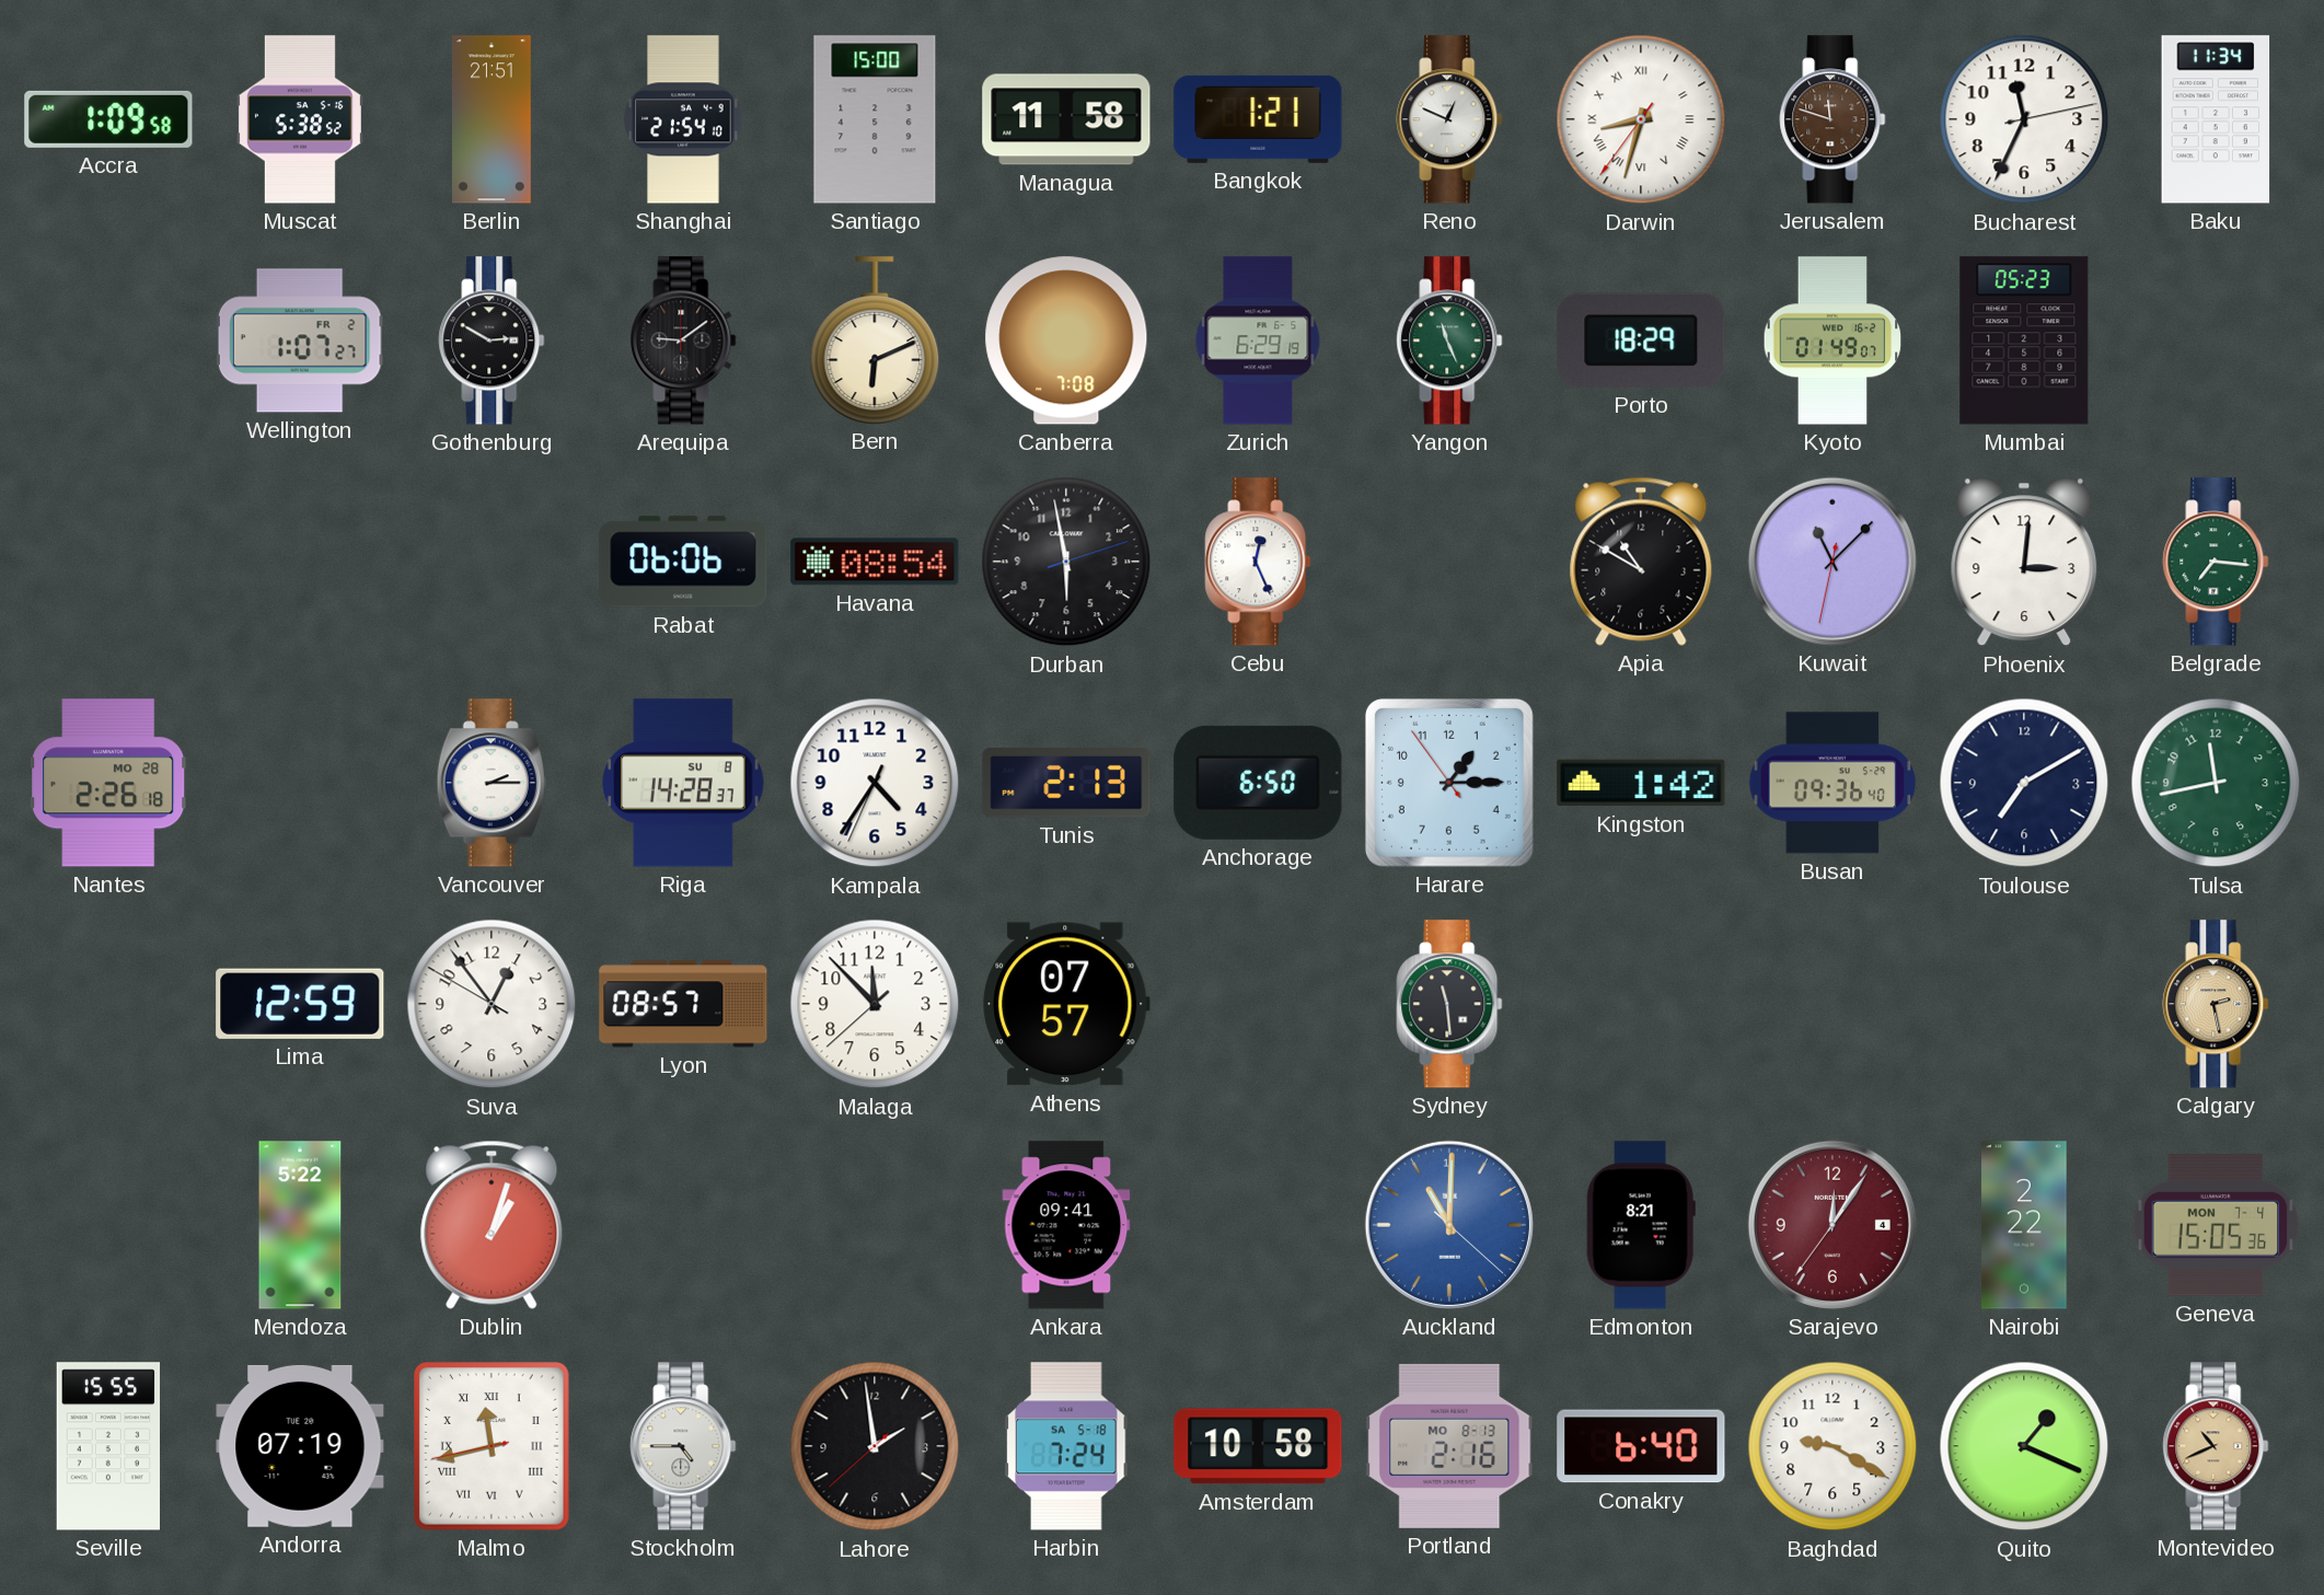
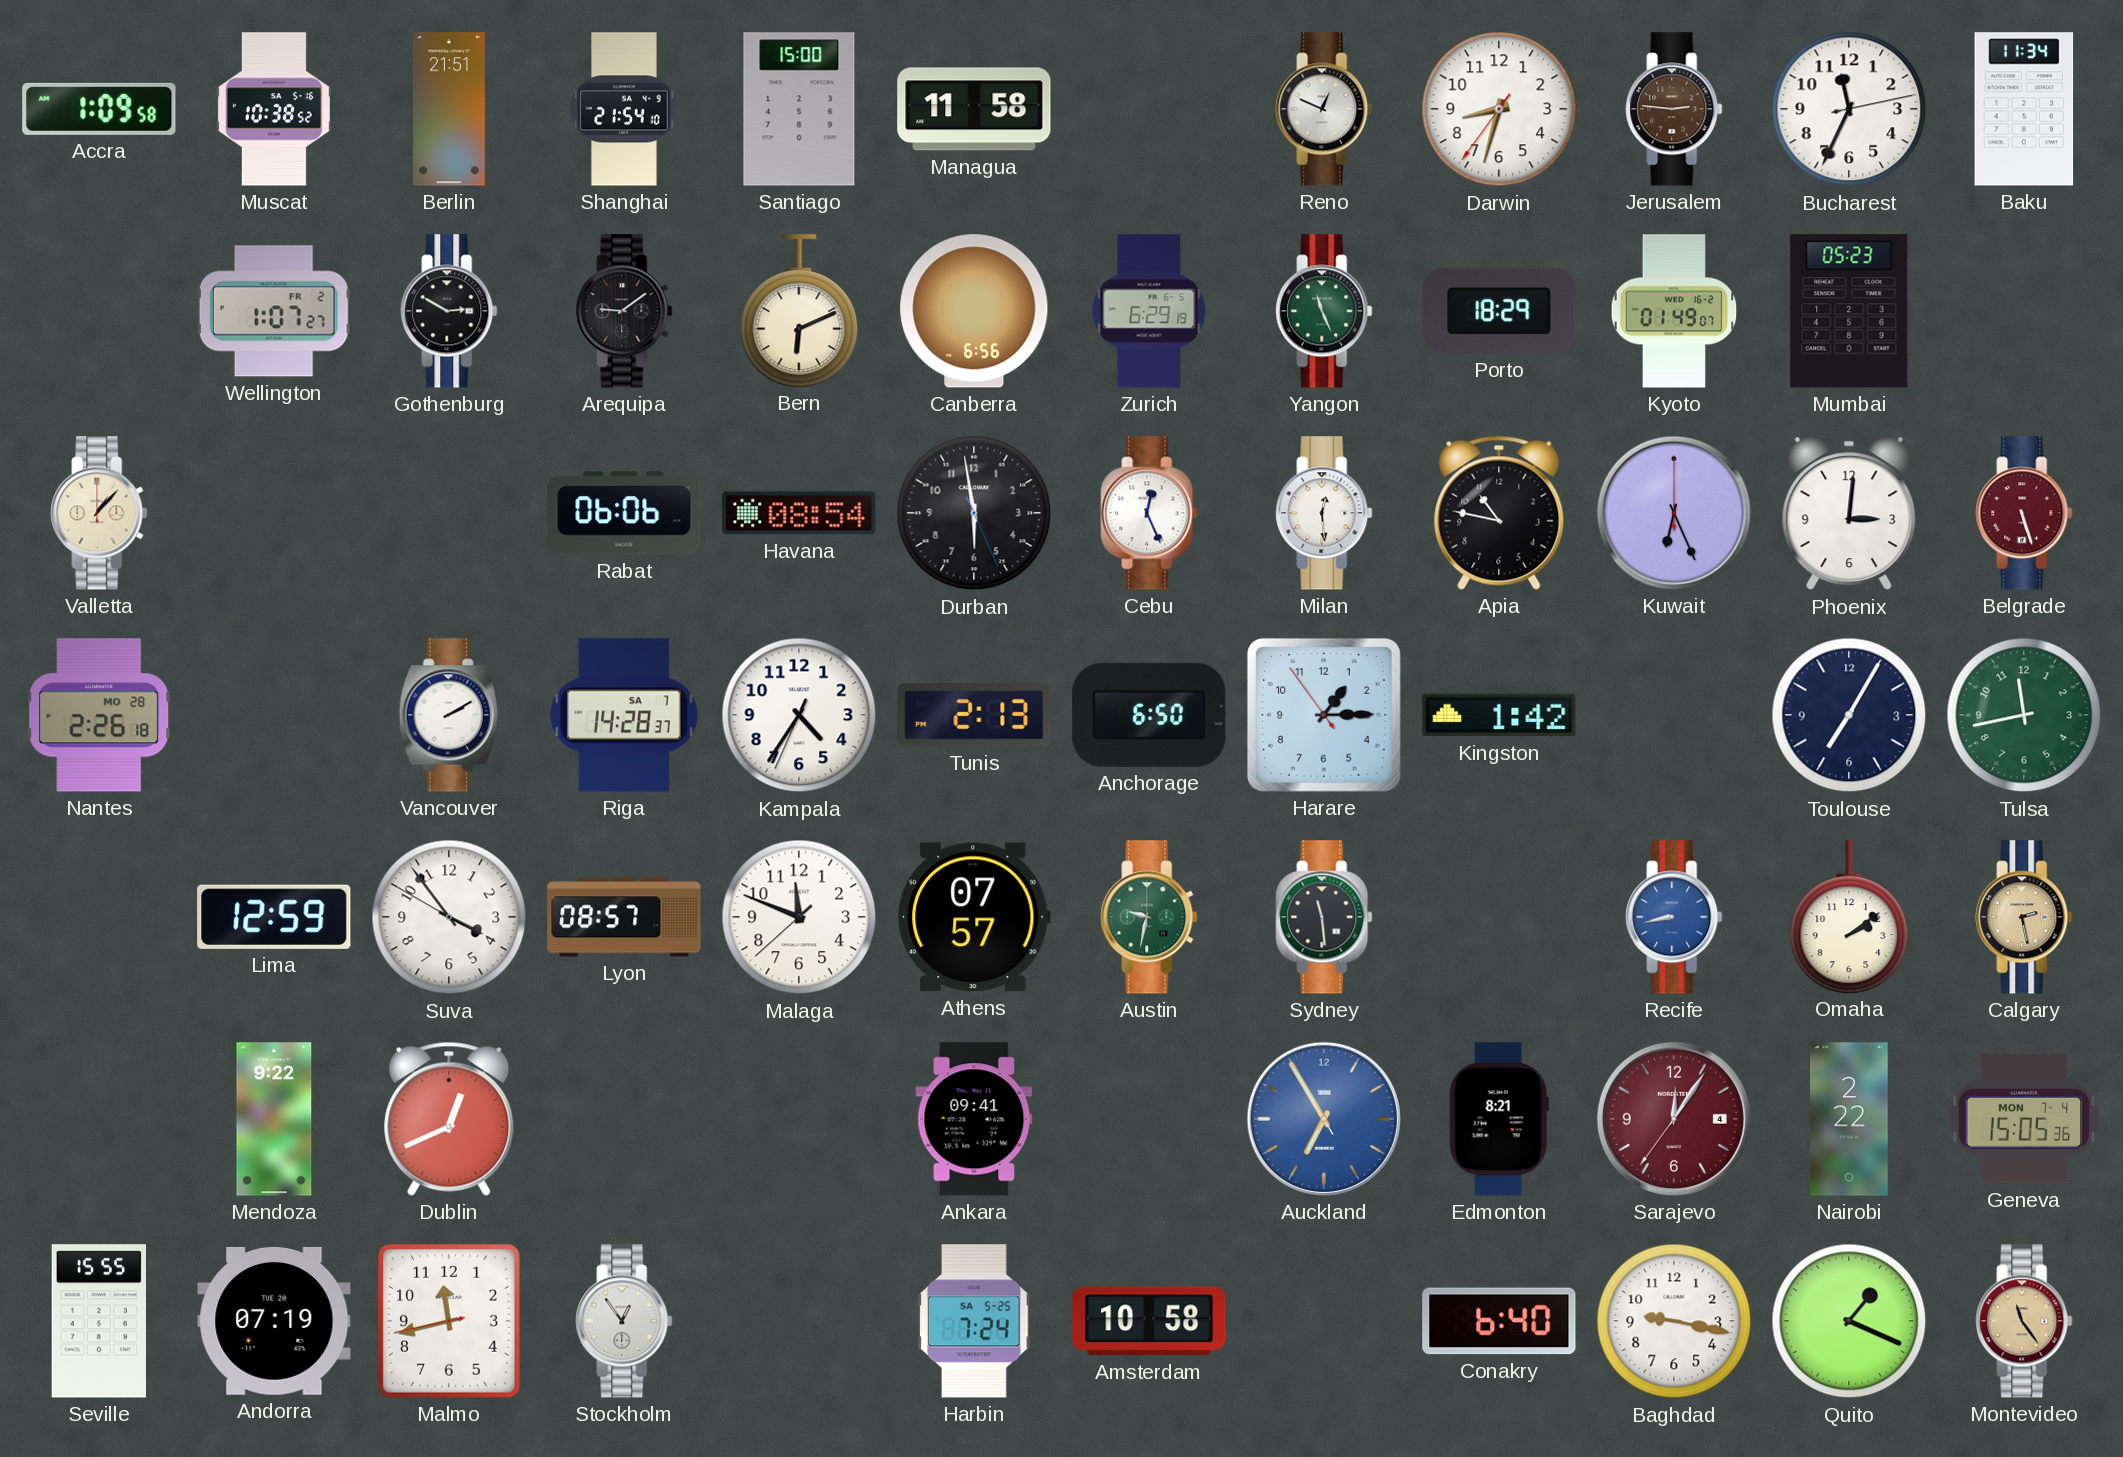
Muscat: 5:38 -> 10:38
Bangkok: 1:21 -> none
Darwin numerals: Roman -> Arabic
Jerusalem: 11:48 -> 2:46
Canberra: 7:08 -> 6:56
Valletta: none -> 1:07
Durban: 5:58:12 -> 5:58:26
Milan: none -> 12:29
Apia: 10:50 -> 10:47
Kuwait: 11:07 -> 6:26
Belgrade: 7:16 -> 5:27
Belgrade dial: green -> burgundy
Vancouver: 2:15 -> 2:10
Riga date: SU 8 -> SA 7
Busan: 09:36 -> none
Toulouse: 7:10 -> 7:05
Suva: 12:53 -> 3:53
Malaga: 11:52 -> 11:48
Austin: none -> 9:32
Recife: none -> 8:43
Omaha: none -> 2:09
Mendoza: 5:22 -> 9:22
Dublin: 1:03 -> 12:41
Auckland: 11:00 -> 6:54
Malmo numerals: Roman -> Arabic
Stockholm: 4:45 -> 12:54
Lahore: 1:58 -> none
Harbin date: SA 5-18 -> SA 5-25
Portland: 2:16 -> none
Baghdad: 9:20 -> 9:17
Montevideo: 10:41 -> 11:24
